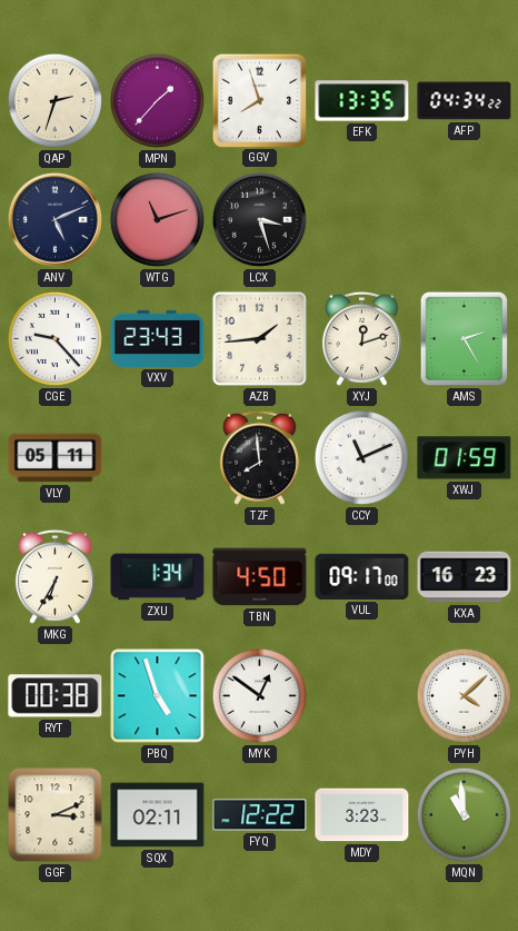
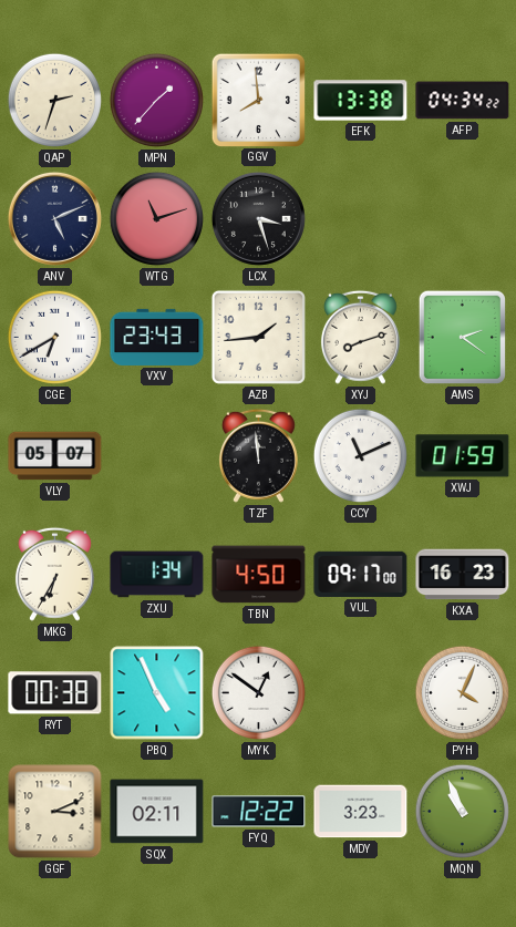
GGV: 7:57 -> 7:59
EFK: 13:35 -> 13:38
CGE: 9:23 -> 6:40
XYJ: 12:12 -> 8:12
AMS: 2:25 -> 2:21
VLY: 05:11 -> 05:07
TZF: 7:59 -> 11:59
PBQ: 4:57 -> 4:56
PYH: 4:08 -> 4:04
MQN: 10:59 -> 10:56
